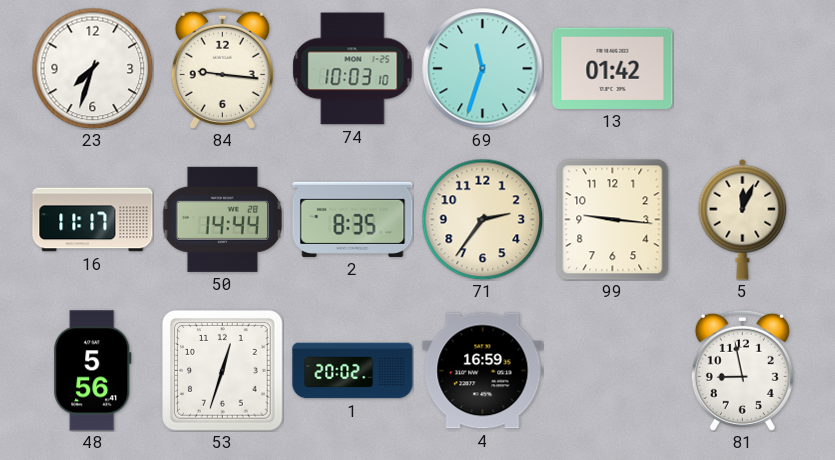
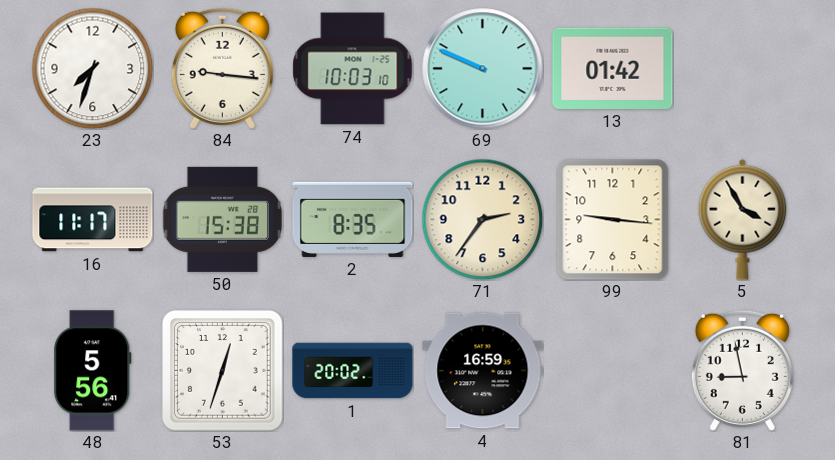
69: 11:33 -> 9:49
50: 14:44 -> 15:38
5: 12:04 -> 3:55
